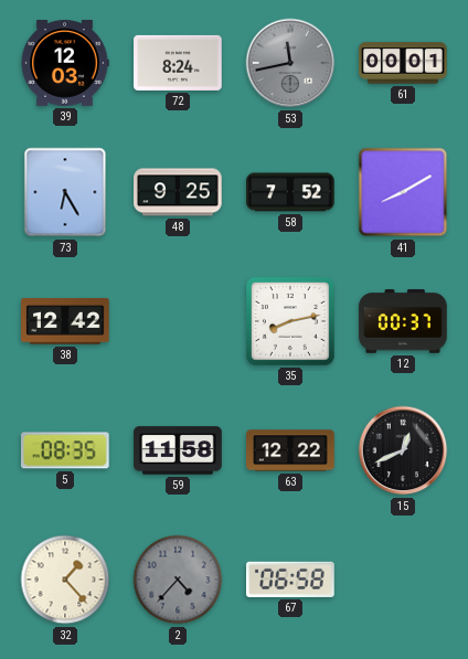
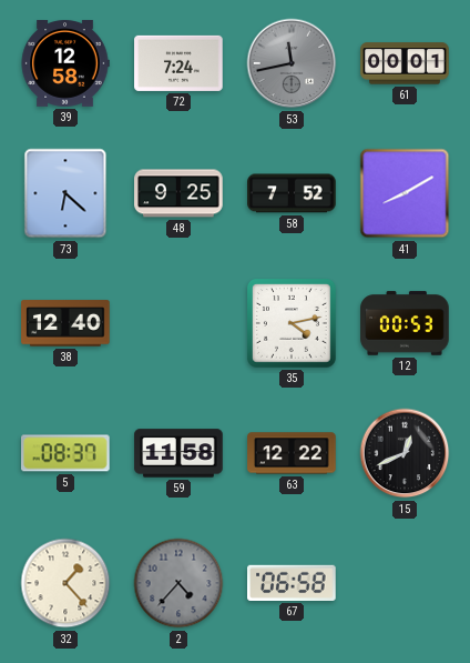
39: 12:03 -> 12:58
72: 8:24 -> 7:24
73: 6:25 -> 6:22
38: 12:42 -> 12:40
35: 8:13 -> 4:13
12: 00:37 -> 00:53
5: 08:35 -> 08:37
